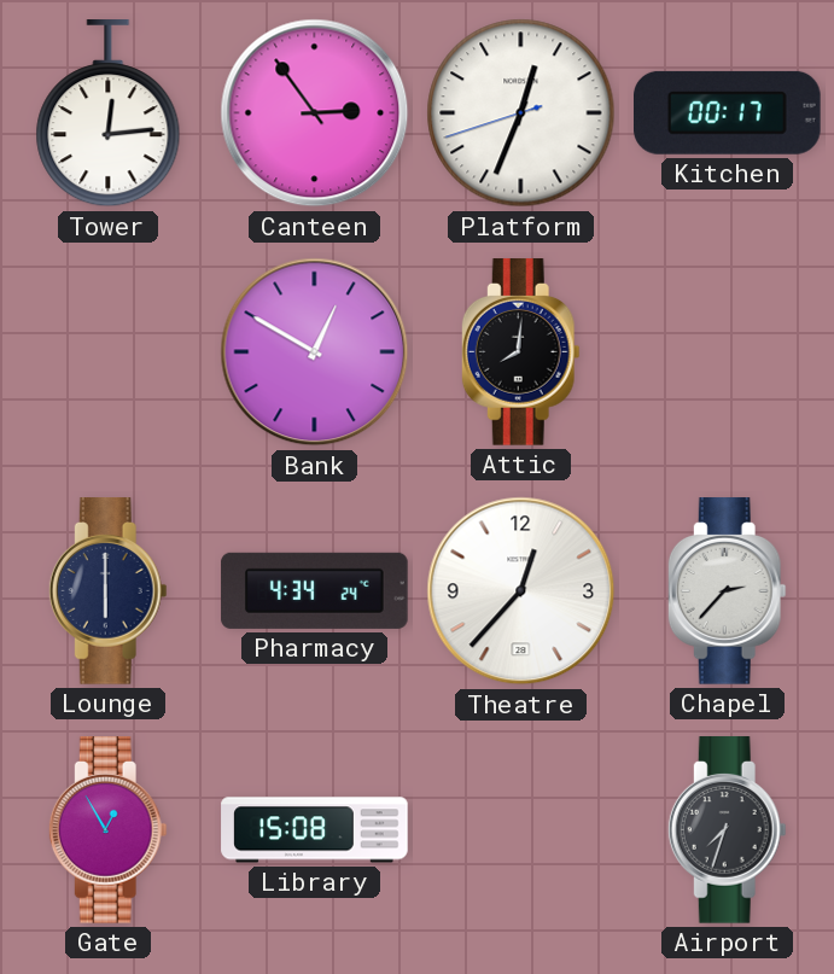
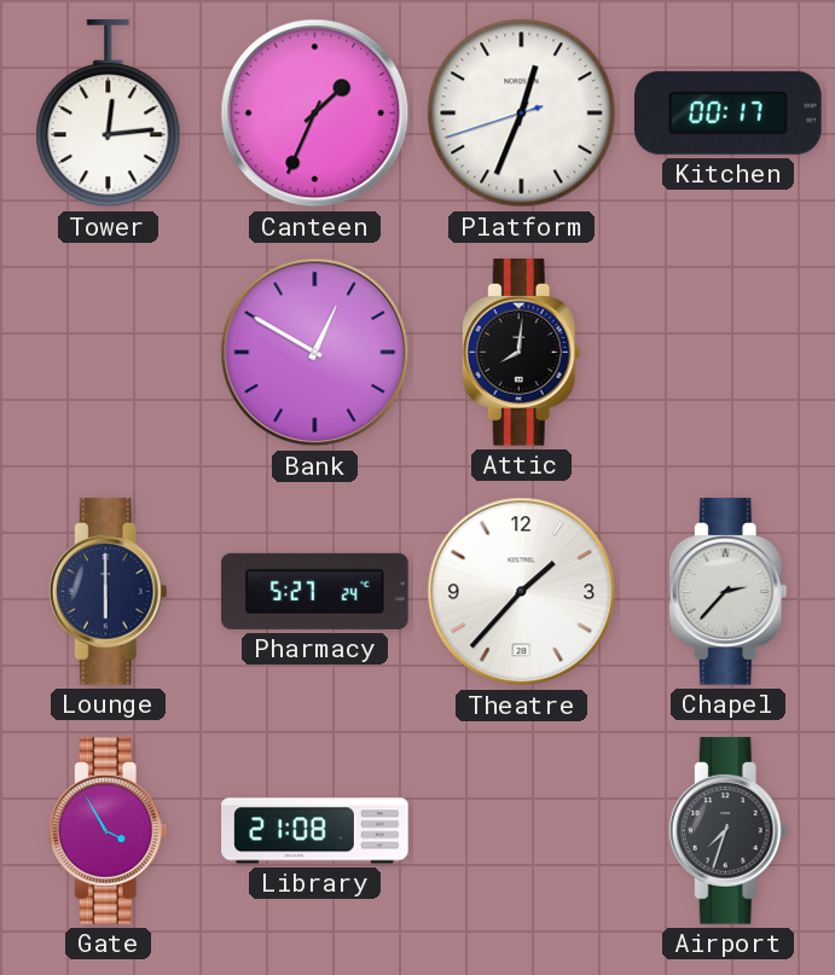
Canteen: 2:54 -> 1:34
Pharmacy: 4:34 -> 5:27
Theatre: 12:37 -> 1:37
Gate: 12:55 -> 3:55
Library: 15:08 -> 21:08
